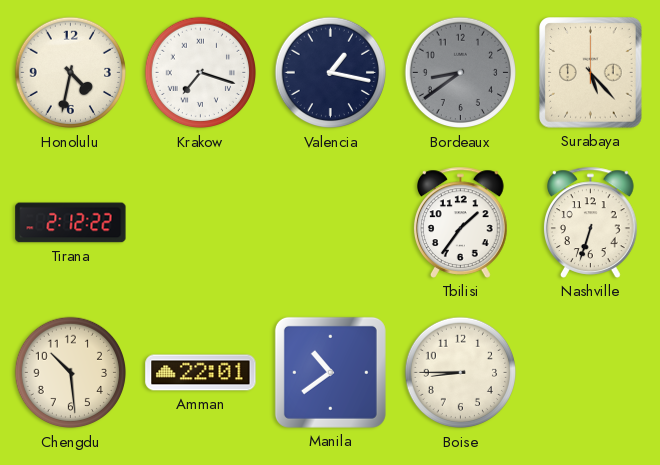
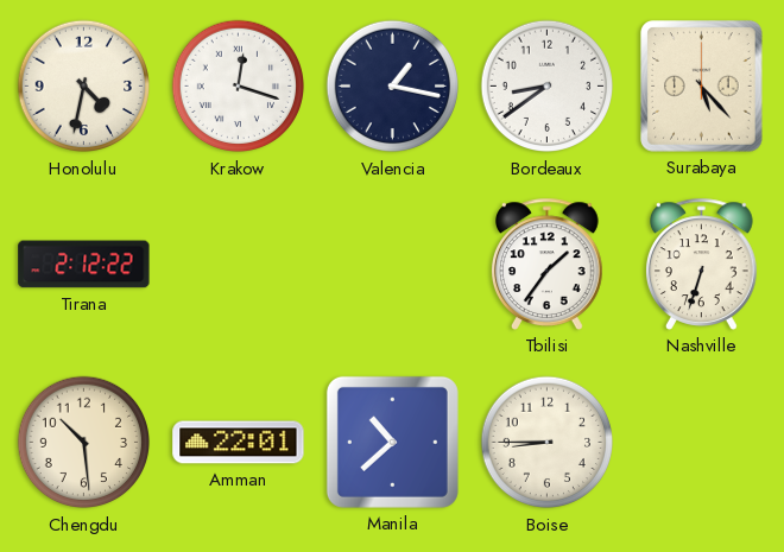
Krakow: 7:18 -> 12:18
Bordeaux dial: grey -> white
Manila: 10:39 -> 10:38
